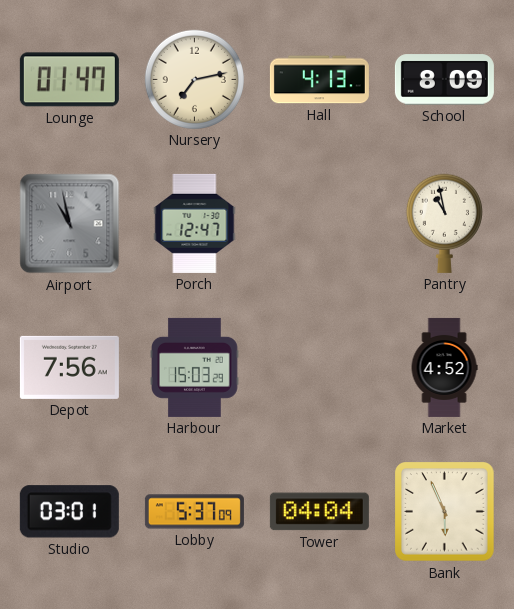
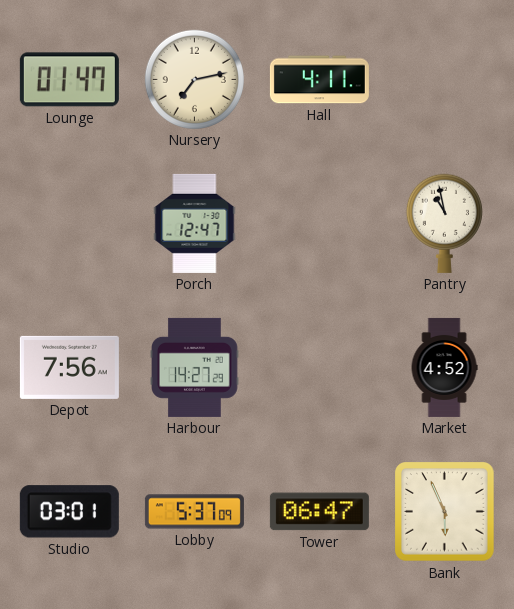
Hall: 4:13 -> 4:11
School: 8:09 -> none
Airport: 10:58 -> none
Harbour: 15:03 -> 14:27
Tower: 04:04 -> 06:47
